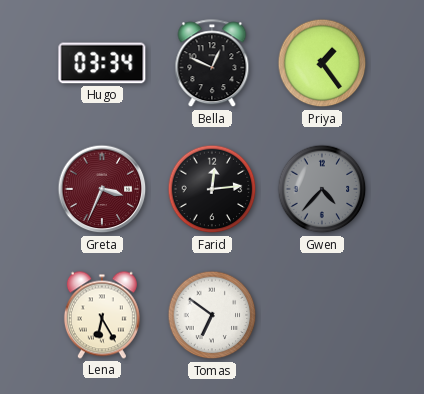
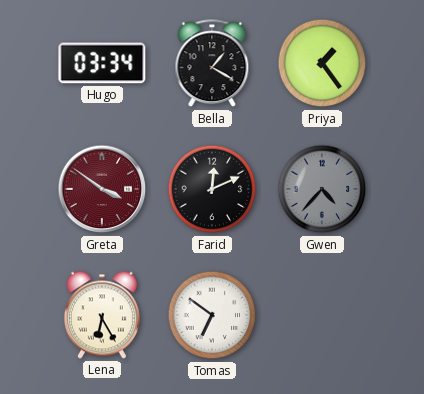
Bella: 12:49 -> 1:20
Greta: 3:34 -> 3:51
Farid: 12:14 -> 12:11
